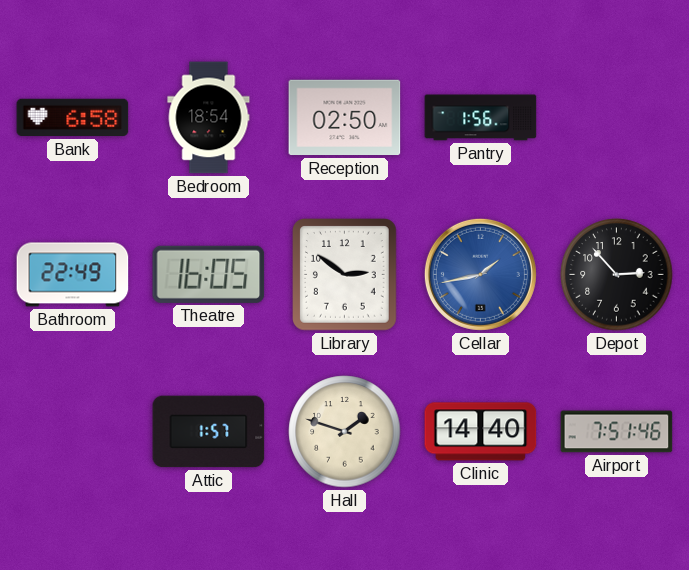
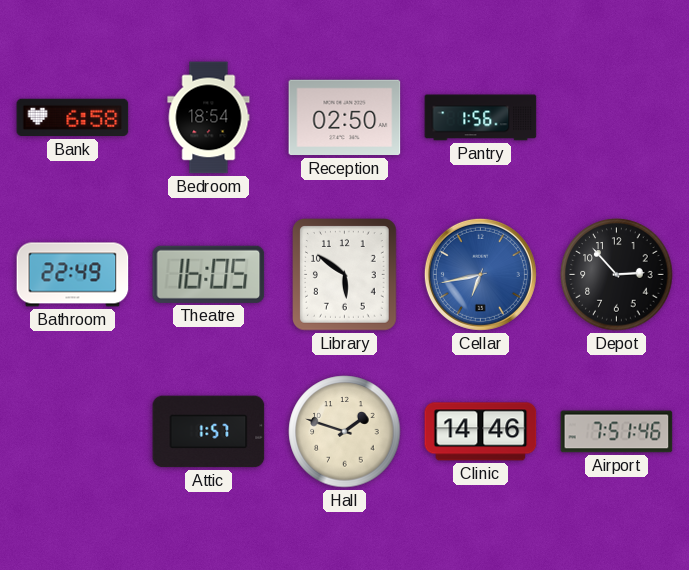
Library: 2:51 -> 5:51
Cellar: 1:43 -> 6:43
Clinic: 14:40 -> 14:46
